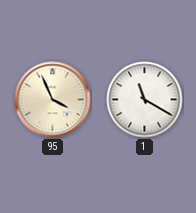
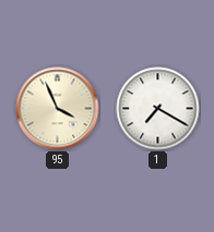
1: 11:20 -> 7:20
